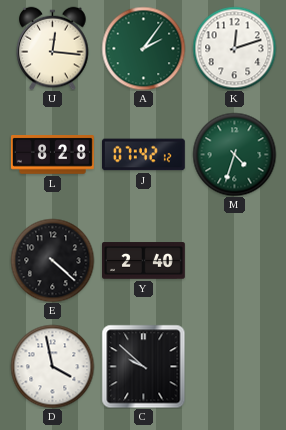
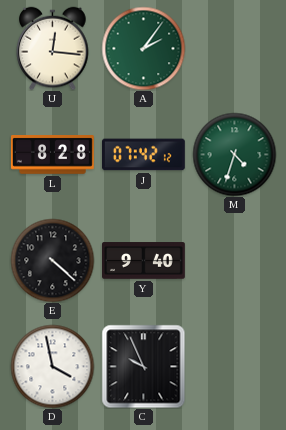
K: 12:12 -> none
Y: 2:40 -> 9:40
C: 9:52 -> 9:56
